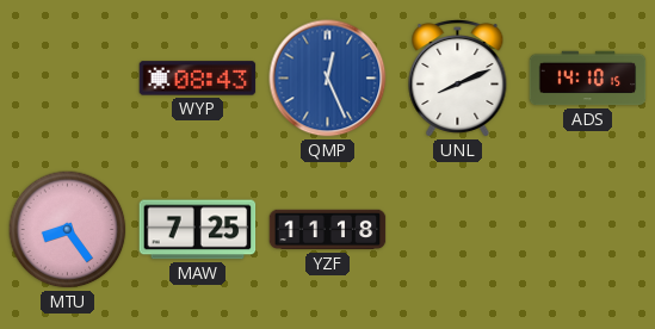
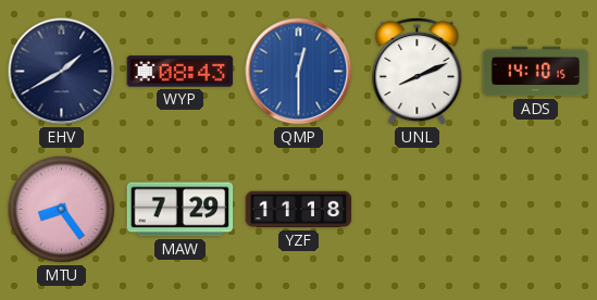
EHV: none -> 1:40
QMP: 12:26 -> 12:30
MAW: 7:25 -> 7:29
